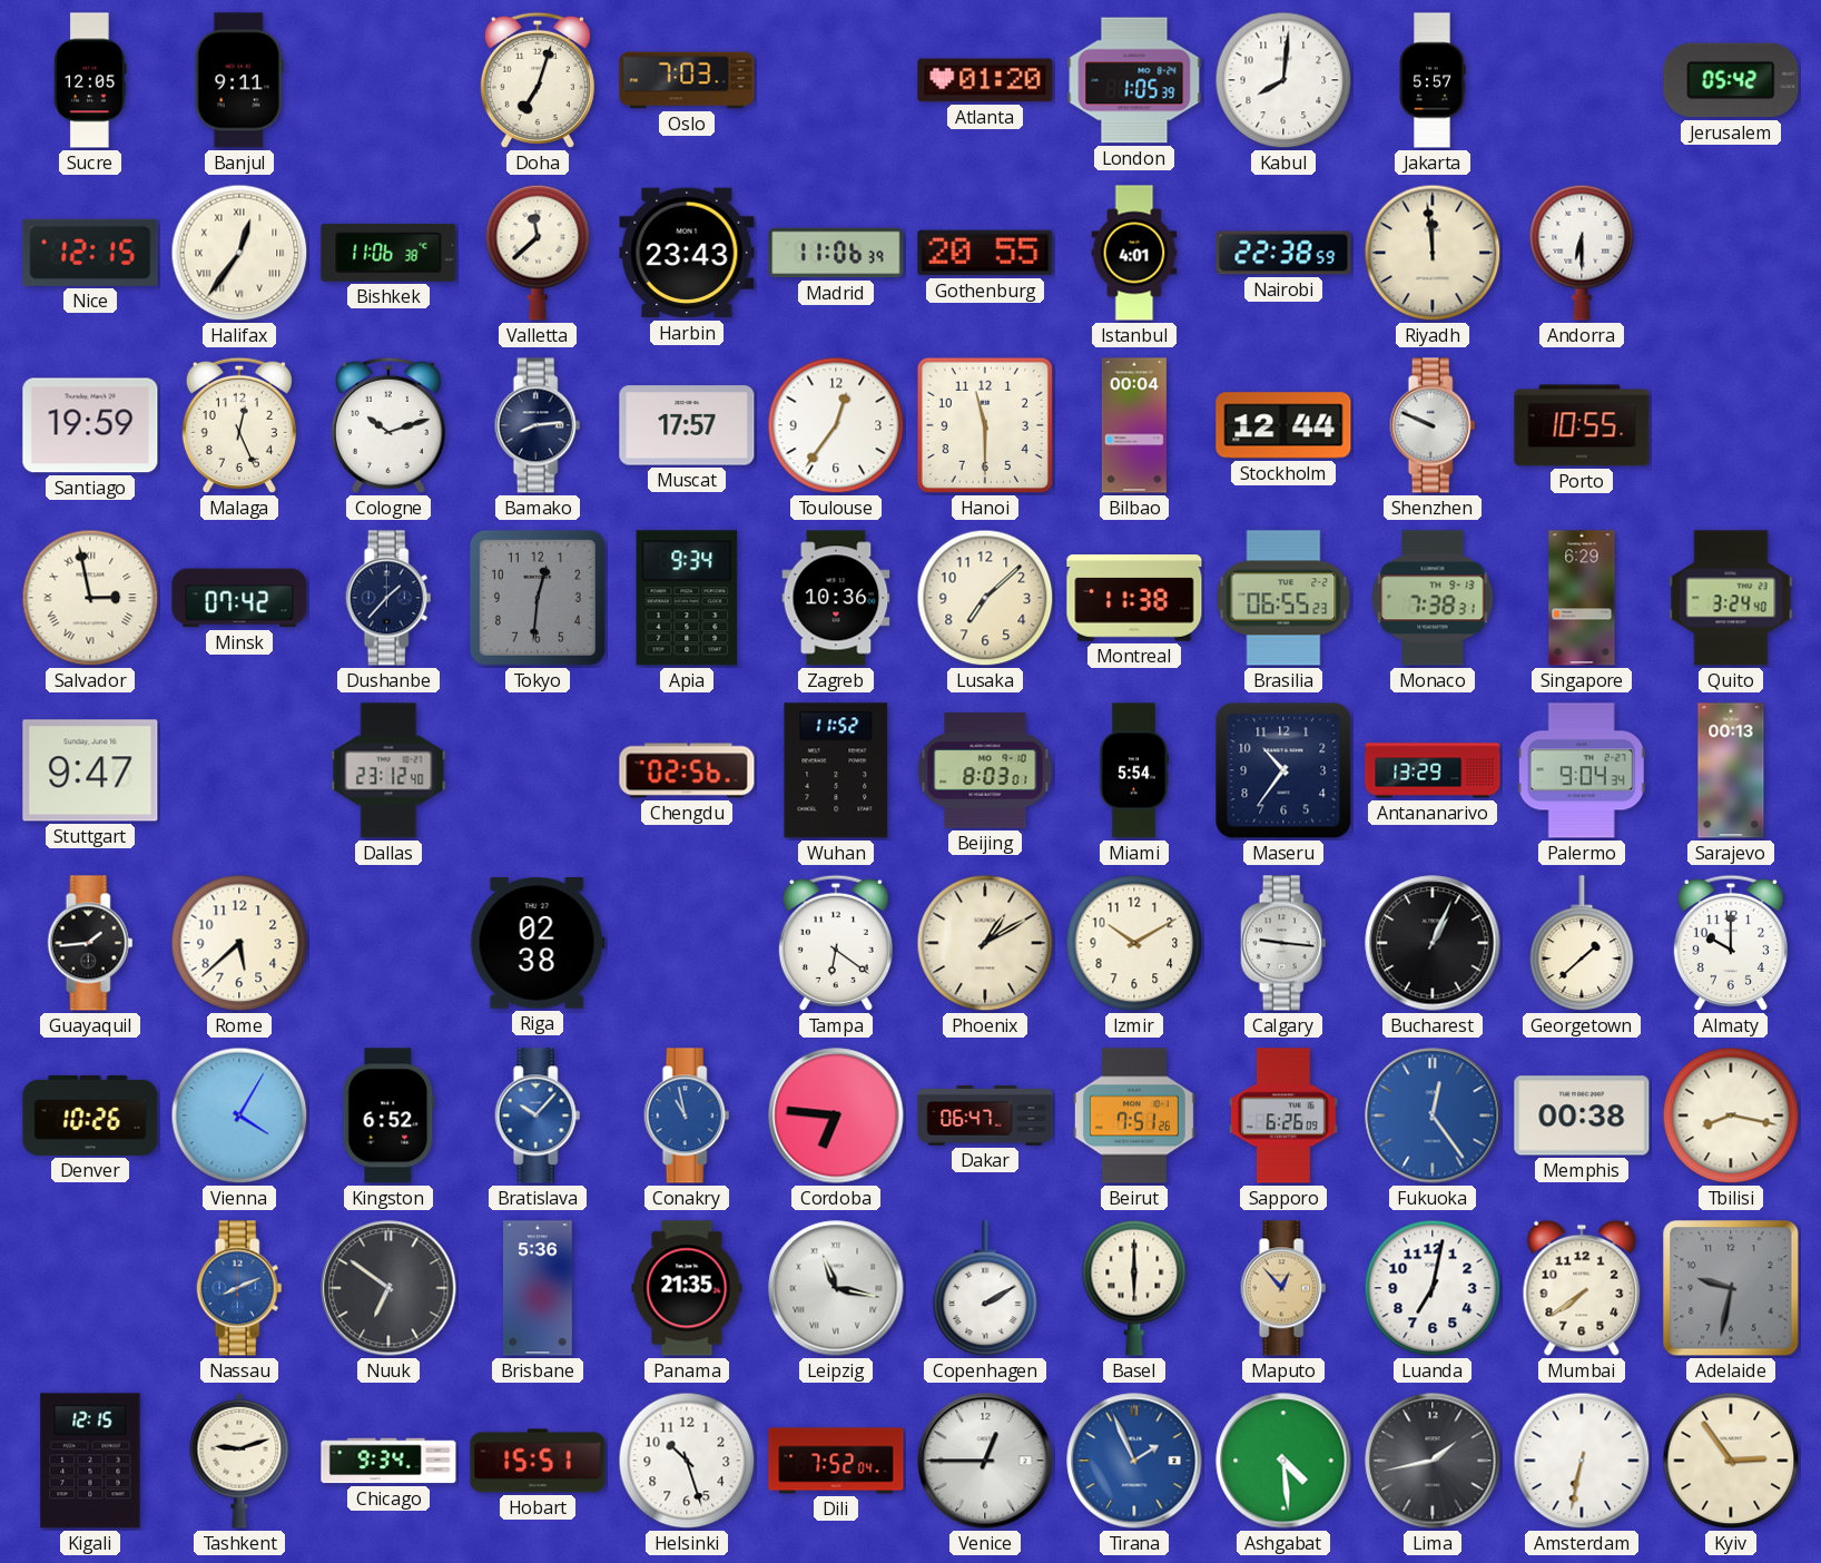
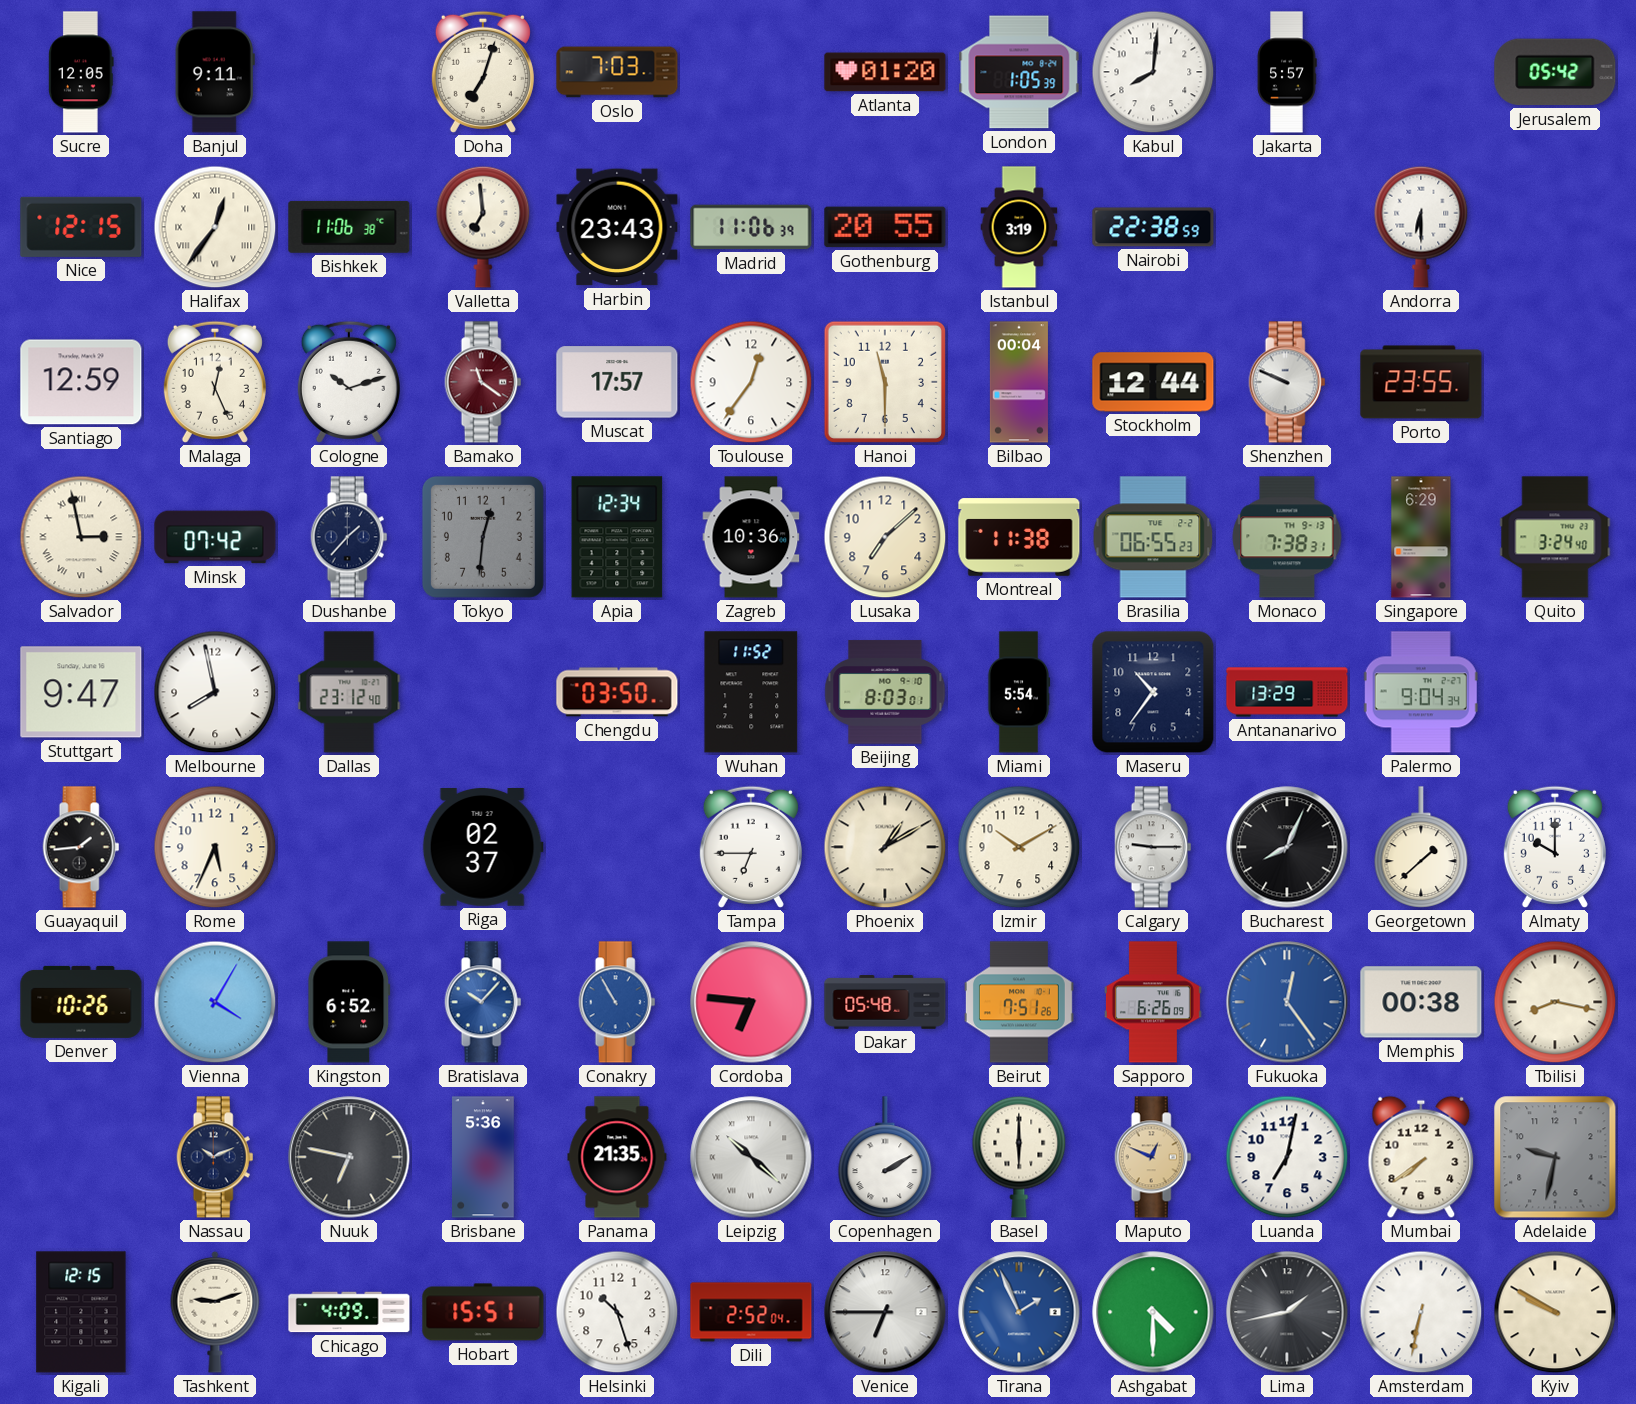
Valletta: 11:38 -> 6:59
Istanbul: 4:01 -> 3:19
Riyadh: 11:59 -> none
Santiago: 19:59 -> 12:59
Bamako: 8:14 -> 11:21
Bamako dial: navy -> burgundy
Porto: 10:55 -> 23:55
Apia: 9:34 -> 12:34
Melbourne: none -> 7:58
Chengdu: 02:56 -> 03:50
Sarajevo: 00:13 -> none
Rome: 5:38 -> 5:34
Riga: 02:38 -> 02:37
Tampa: 6:21 -> 6:45
Calgary: 9:16 -> 9:15
Bucharest: 1:04 -> 8:04
Conakry: 10:58 -> 10:55
Dakar: 06:47 -> 05:48
Nassau: 8:11 -> 10:11
Nassau dial: blue -> navy
Nuuk: 6:51 -> 6:47
Leipzig: 11:17 -> 10:22
Maputo: 12:53 -> 12:49
Chicago: 9:34 -> 4:09
Dili: 7:52 -> 2:52
Venice: 12:45 -> 6:45
Ashgabat: 4:29 -> 4:30
Kyiv: 2:54 -> 9:50
